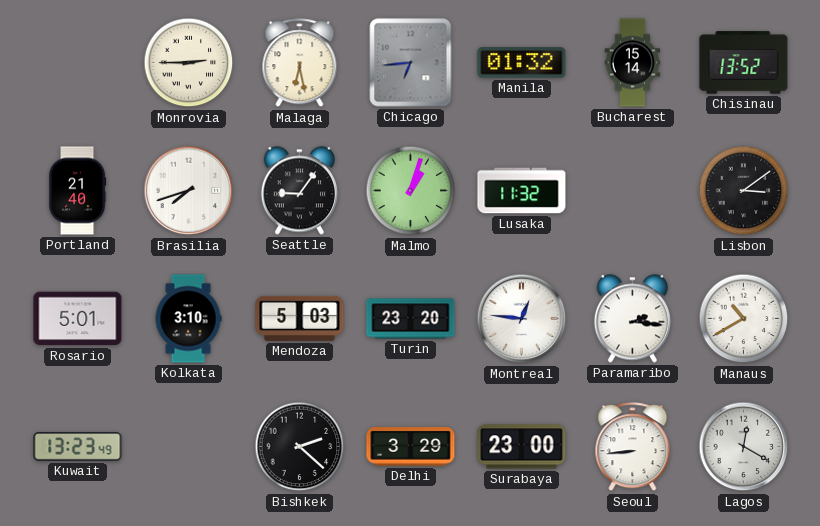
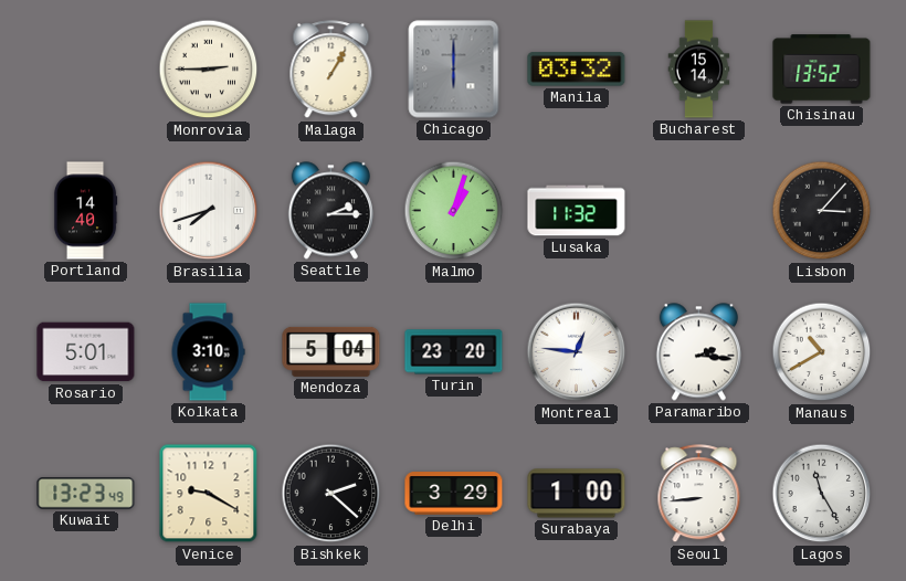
Malaga: 6:28 -> 1:05
Chicago: 6:44 -> 6:00
Manila: 01:32 -> 03:32
Portland: 21:40 -> 14:40
Seattle: 9:06 -> 2:15
Lisbon: 3:09 -> 3:07
Mendoza: 5:03 -> 5:04
Venice: none -> 9:20
Surabaya: 23:00 -> 1:00
Lagos: 12:20 -> 11:25
